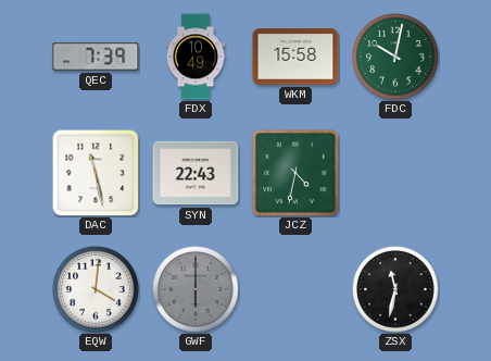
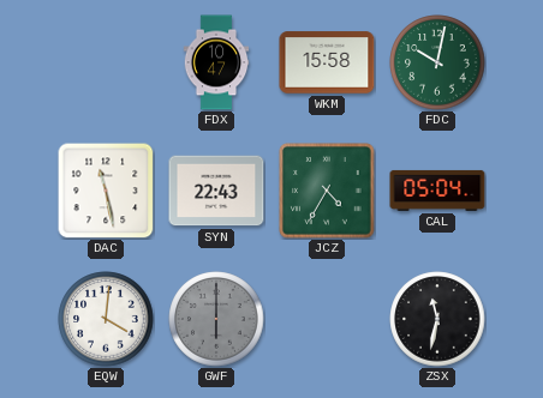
QEC: 7:39 -> none
FDX: 10:49 -> 10:47
JCZ: 4:32 -> 4:35
CAL: none -> 05:04
